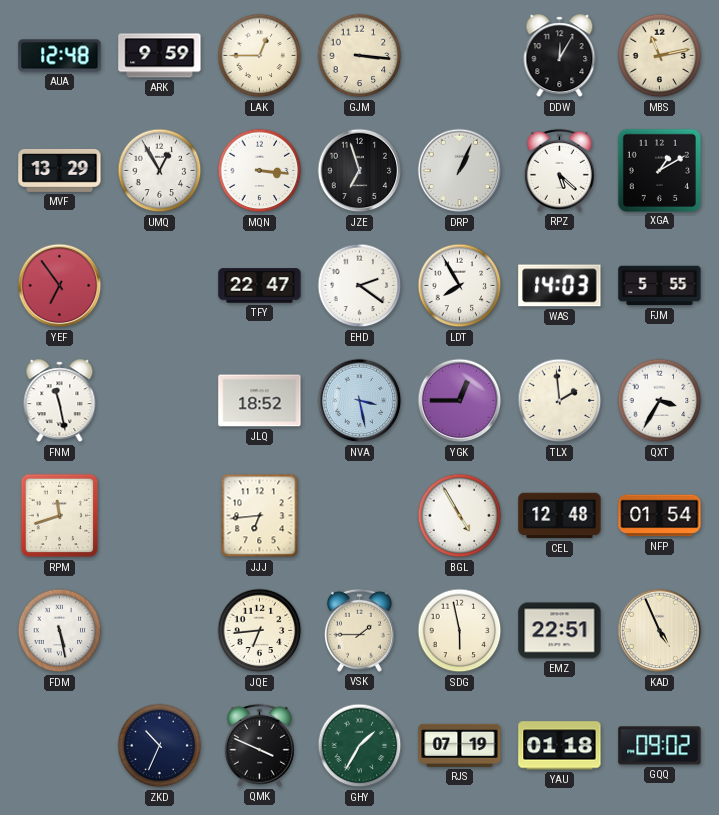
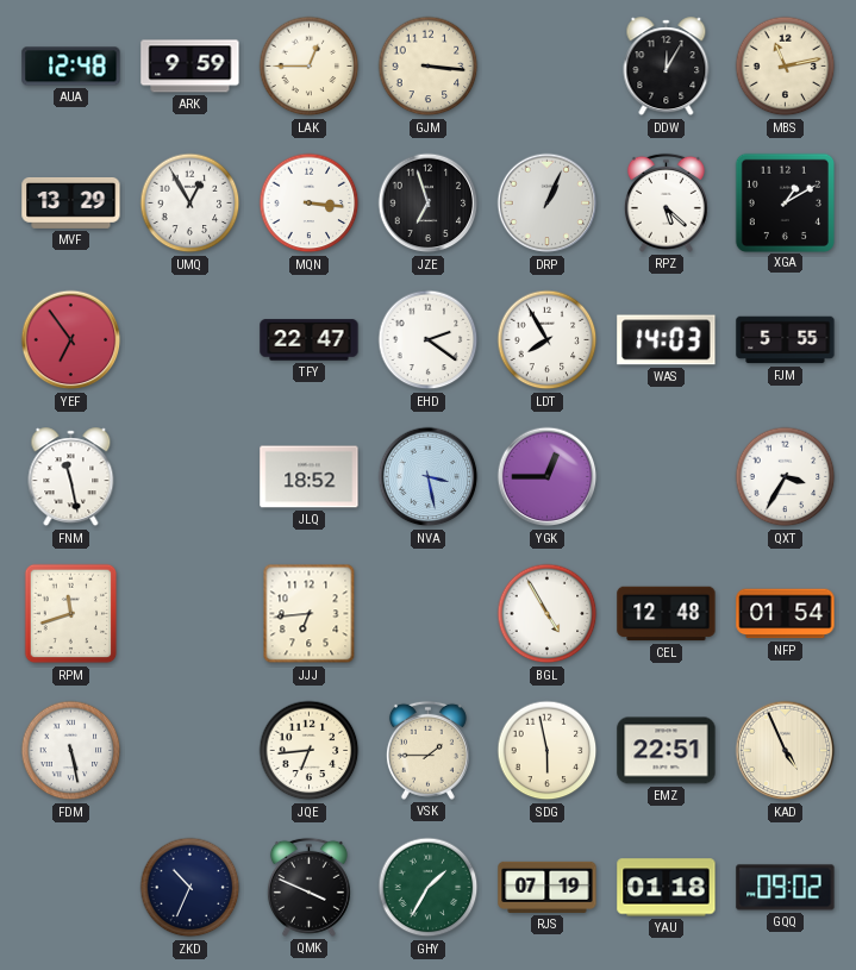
TLX: 1:59 -> none
